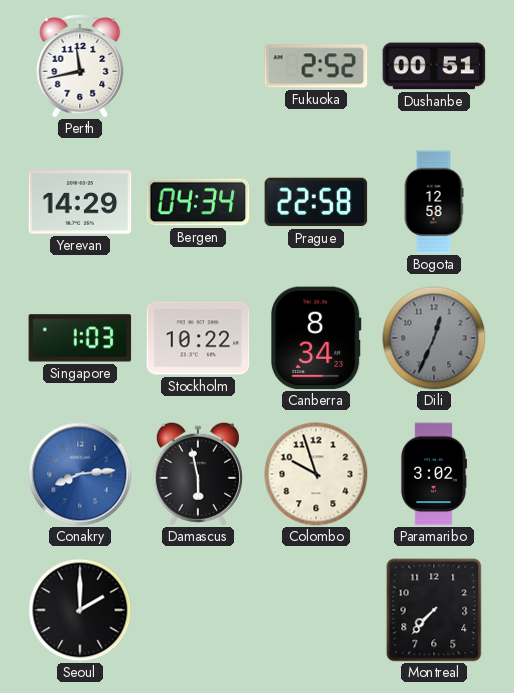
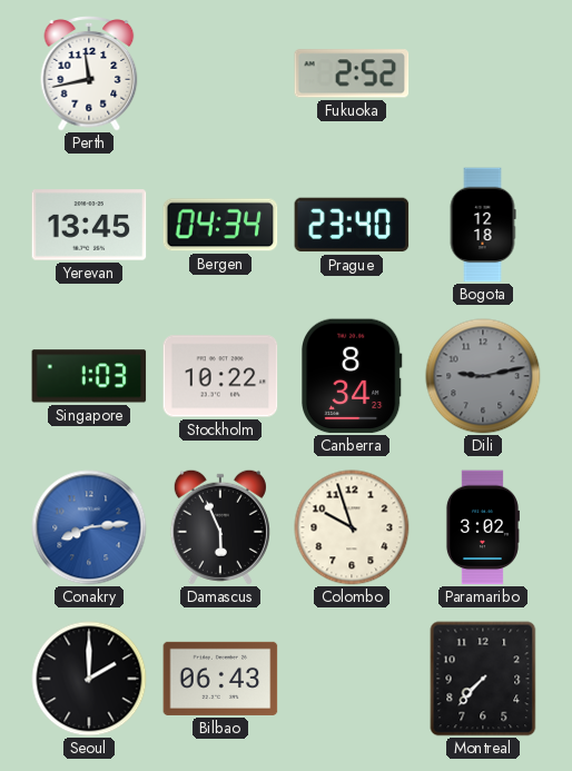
Dushanbe: 00:51 -> none
Yerevan: 14:29 -> 13:45
Prague: 22:58 -> 23:40
Bogota: 12:58 -> 12:18
Dili: 12:34 -> 9:13
Damascus: 5:58 -> 5:56
Bilbao: none -> 06:43
